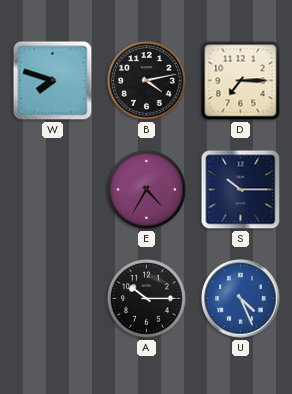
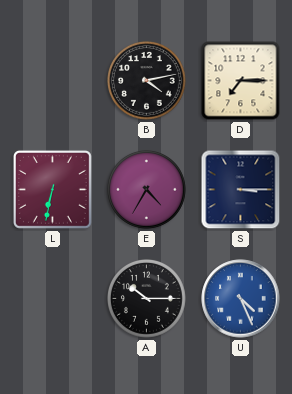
W: 7:48 -> none
L: none -> 6:32
S: 10:15 -> 3:15
